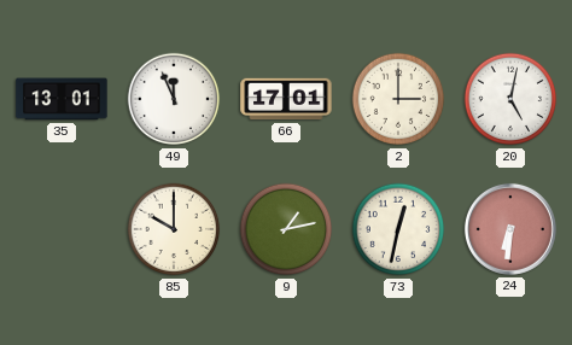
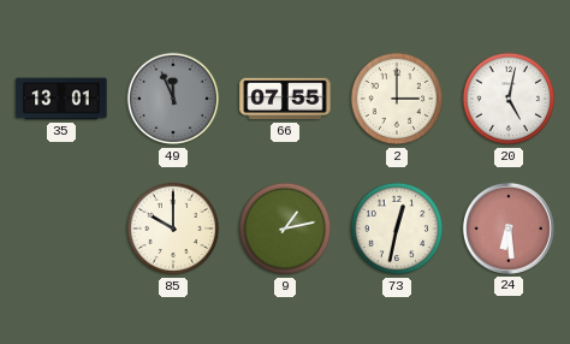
49 dial: white -> grey
66: 17:01 -> 07:55
24: 6:31 -> 6:29
